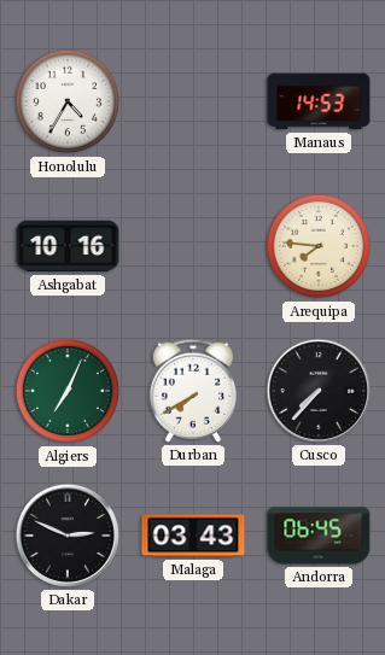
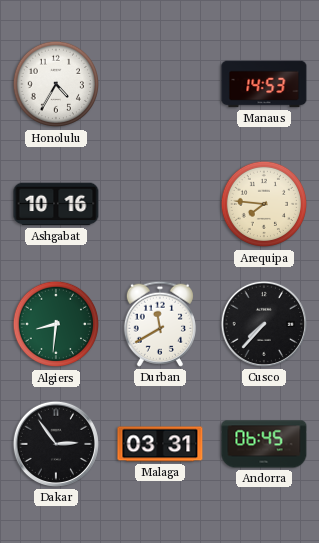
Algiers: 7:04 -> 8:31
Durban: 7:40 -> 11:40
Dakar: 2:49 -> 2:54
Malaga: 03:43 -> 03:31
